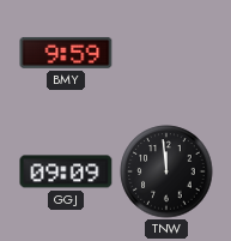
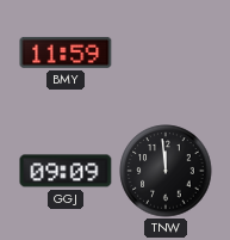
BMY: 9:59 -> 11:59
